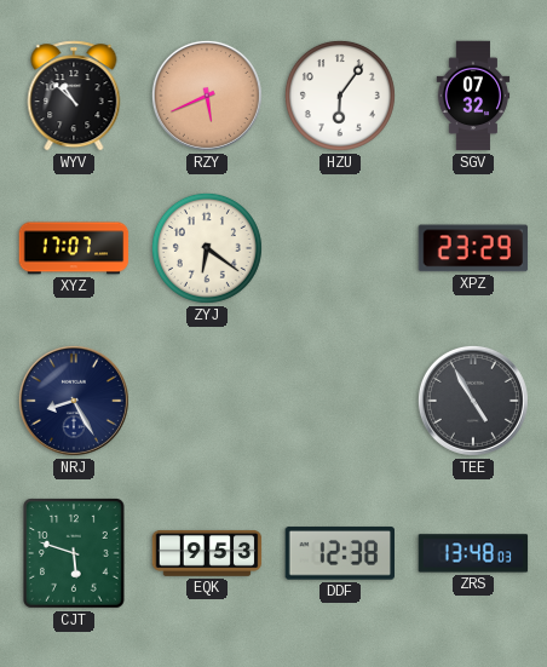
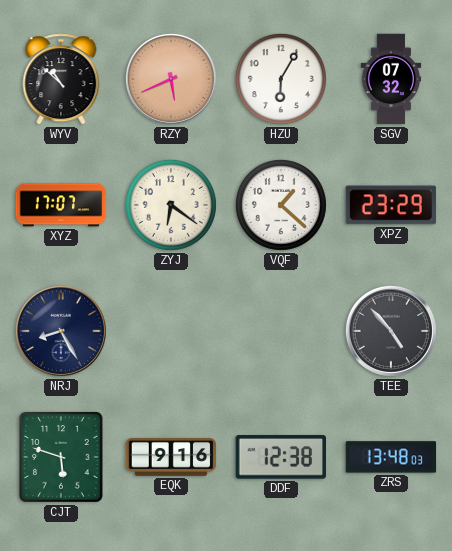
HZU: 6:06 -> 6:05
VQF: none -> 1:22
TEE: 4:55 -> 4:53
EQK: 9:53 -> 9:16
